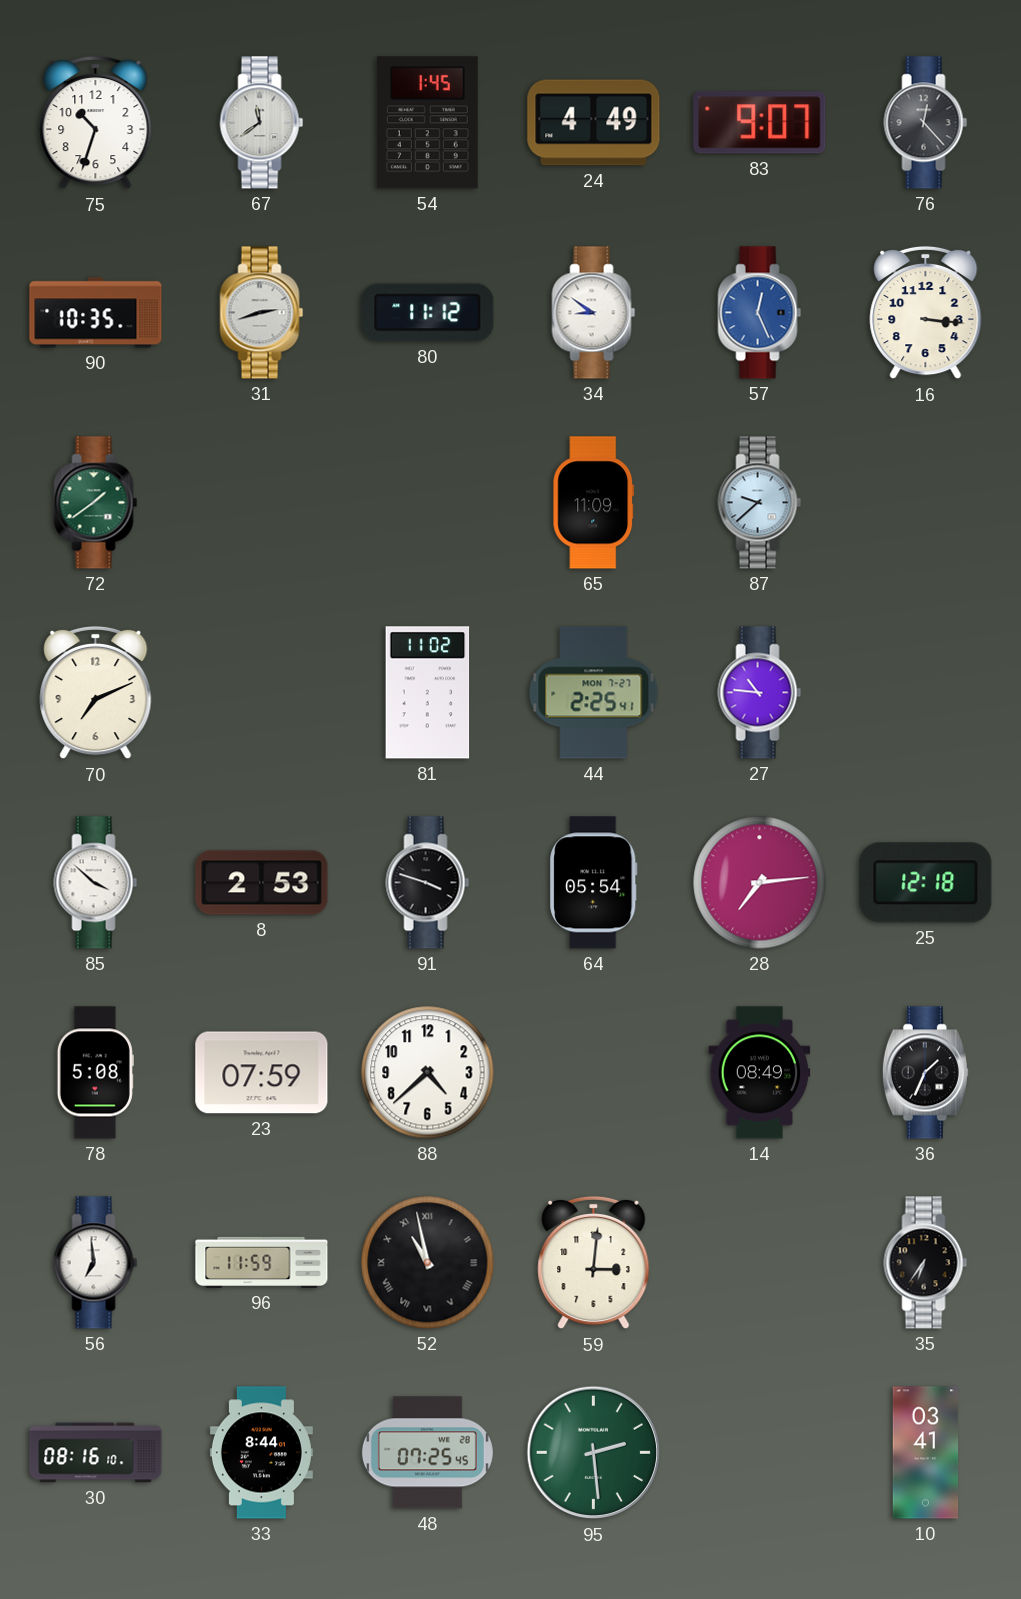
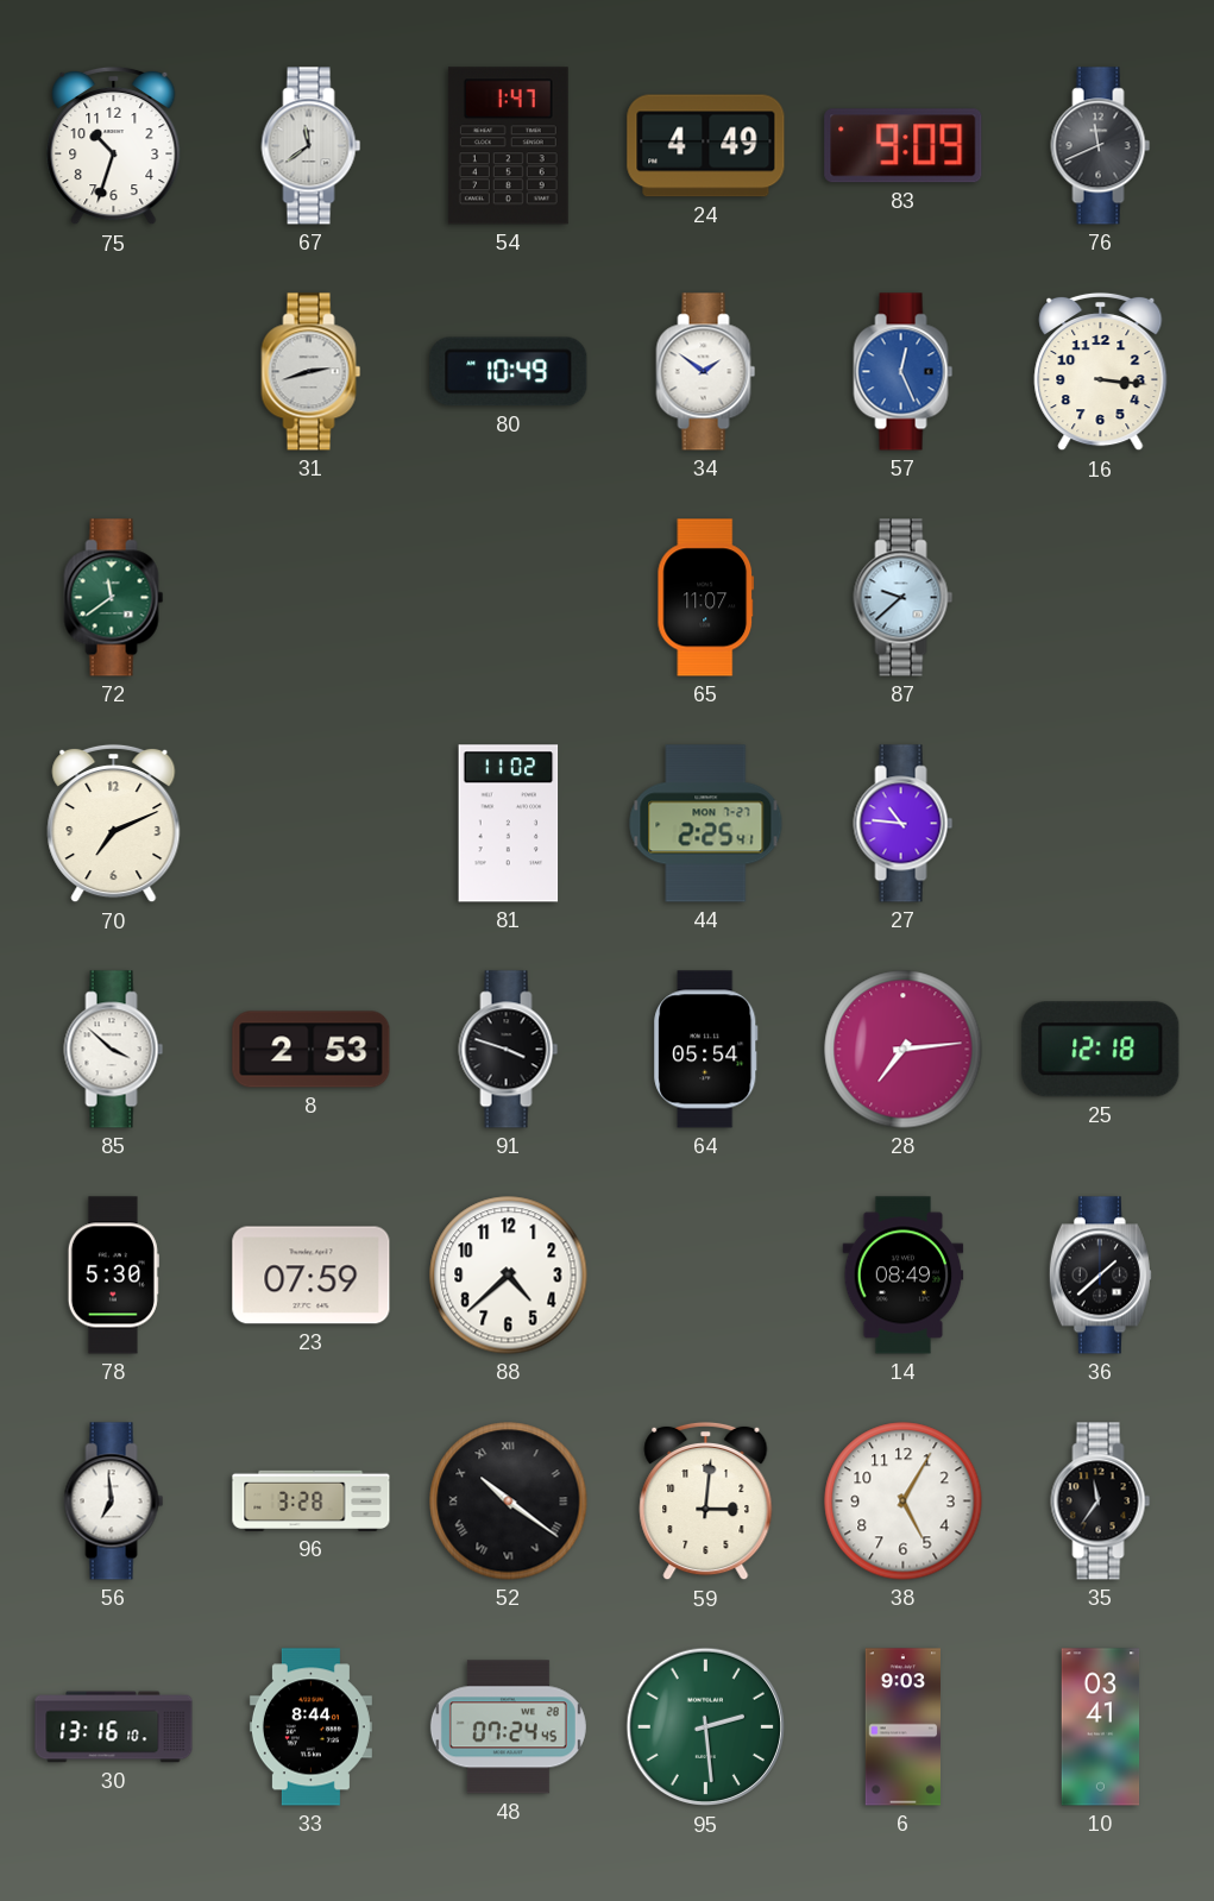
54: 1:45 -> 1:47
83: 9:07 -> 9:09
76: 12:23 -> 11:41
90: 10:35 -> none
80: 11:12 -> 10:49
34: 8:51 -> 1:51
72: 1:39 -> 11:39
65: 11:09 -> 11:07
78: 5:08 -> 5:30
36: 1:34 -> 1:38
96: 11:59 -> 3:28
52: 10:58 -> 10:21
38: none -> 5:05
35: 6:36 -> 11:36
30: 08:16 -> 13:16
48: 07:25 -> 07:24
6: none -> 9:03
